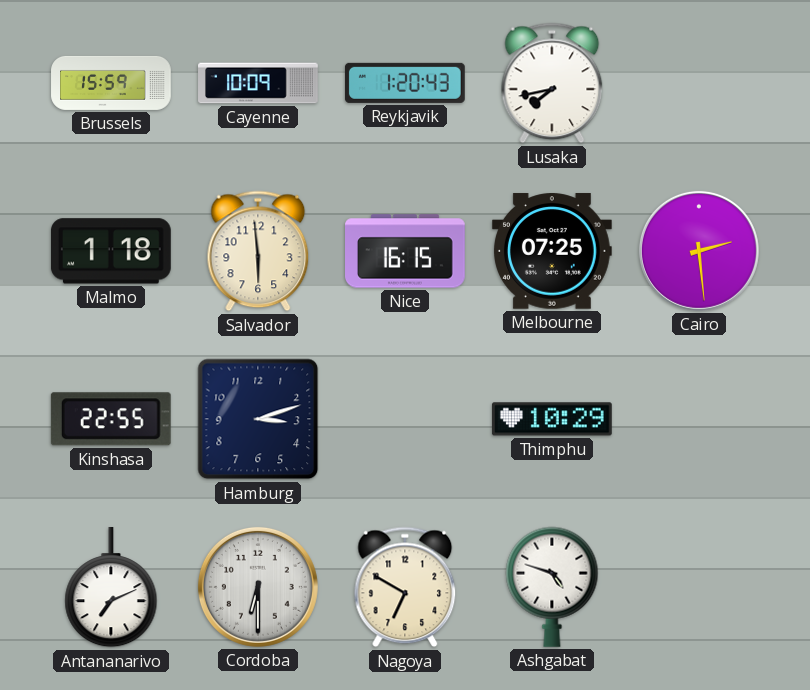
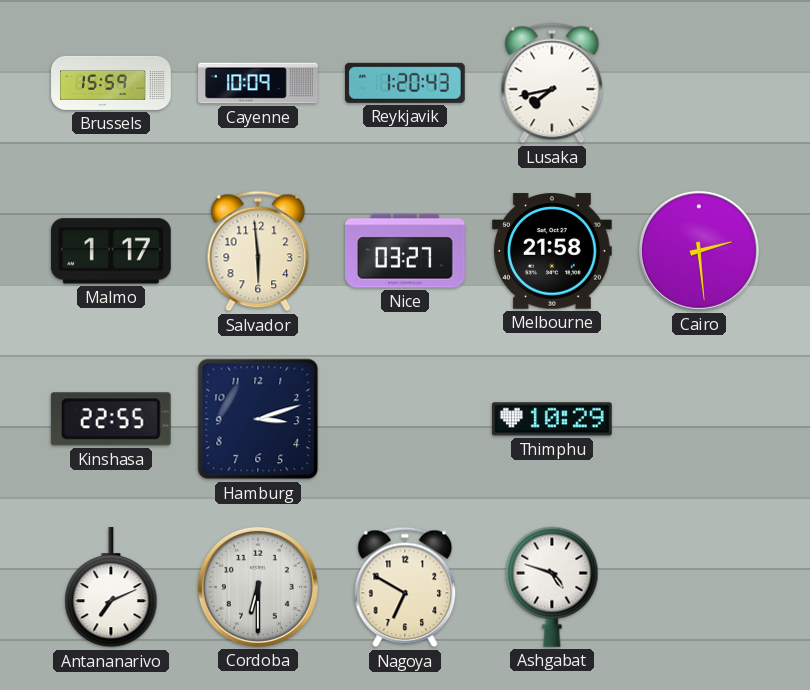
Malmo: 1:18 -> 1:17
Nice: 16:15 -> 03:27
Melbourne: 07:25 -> 21:58
